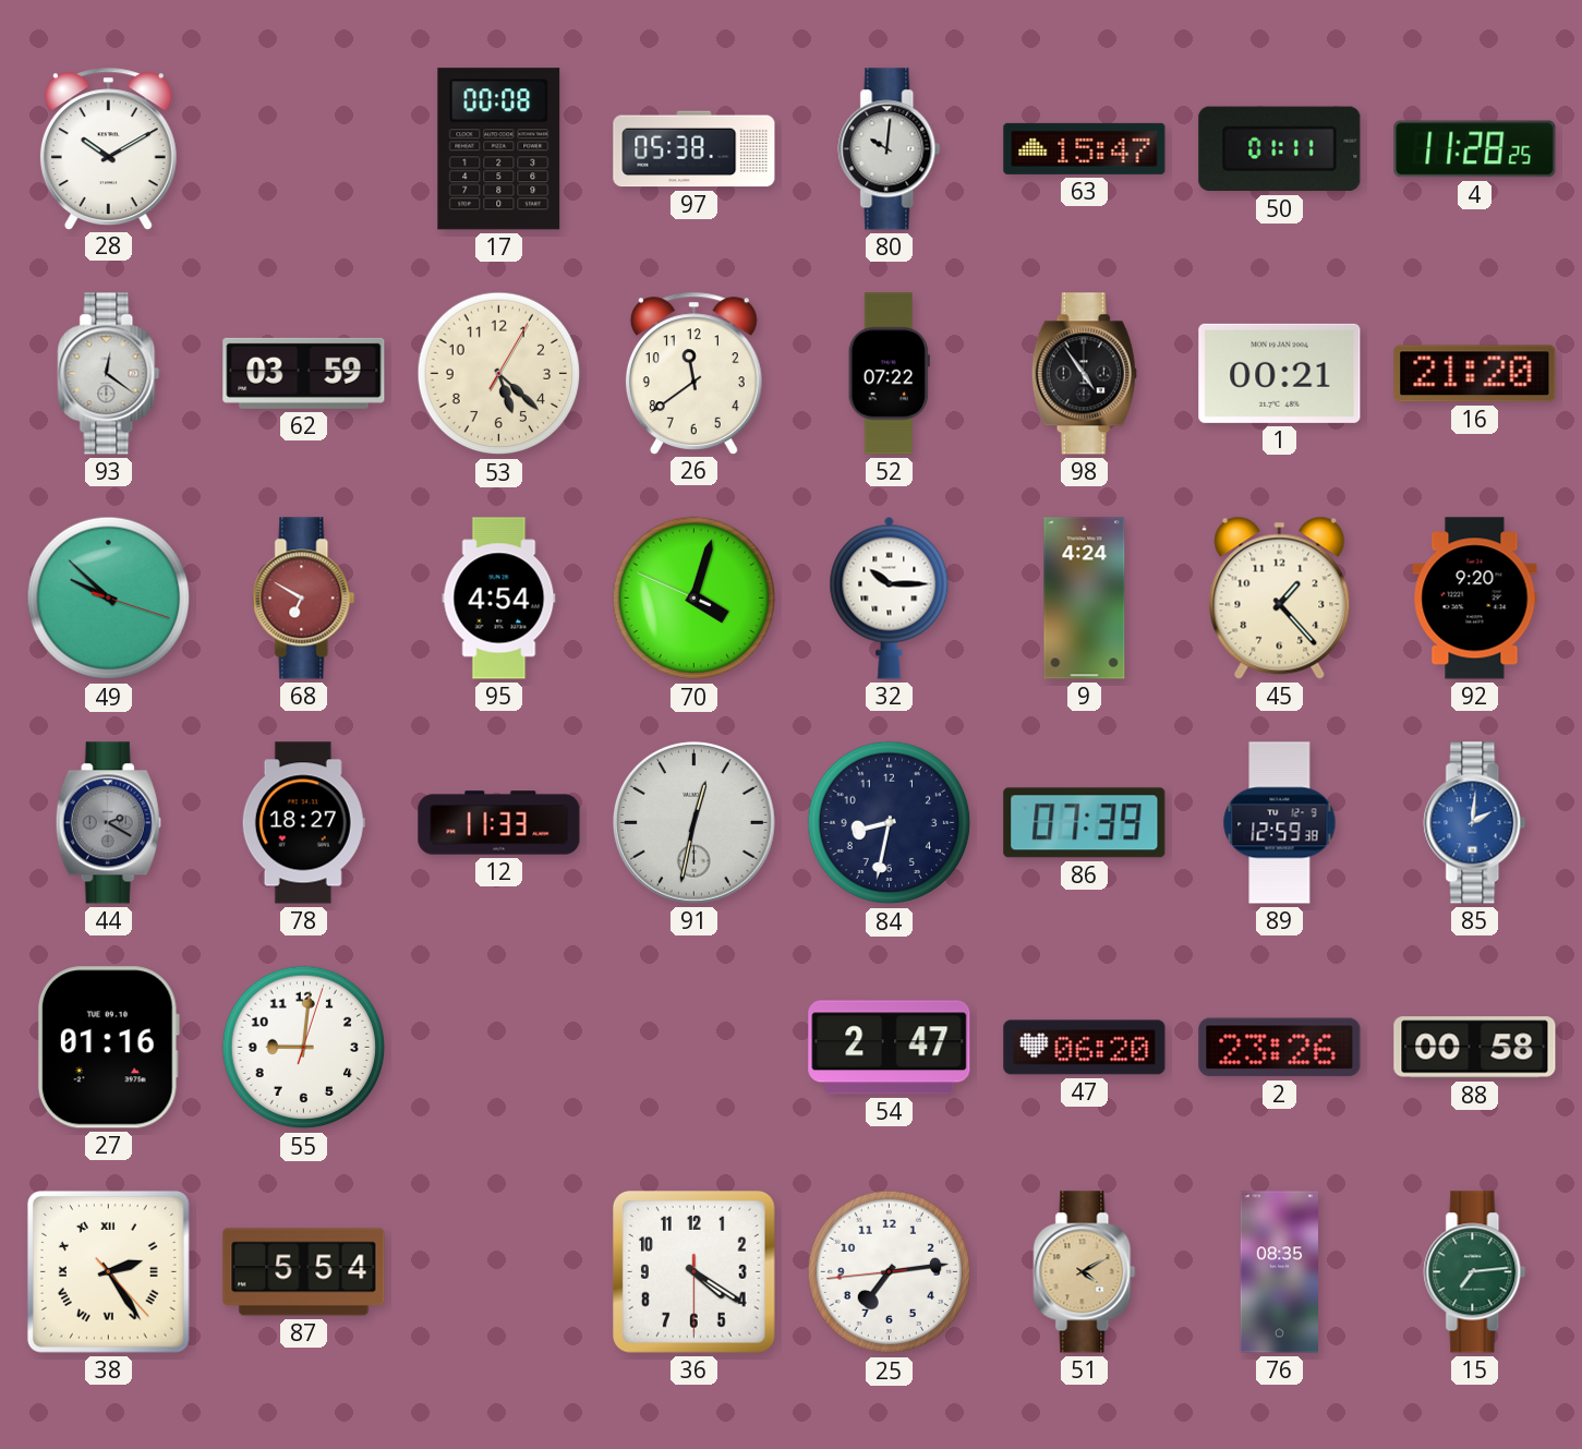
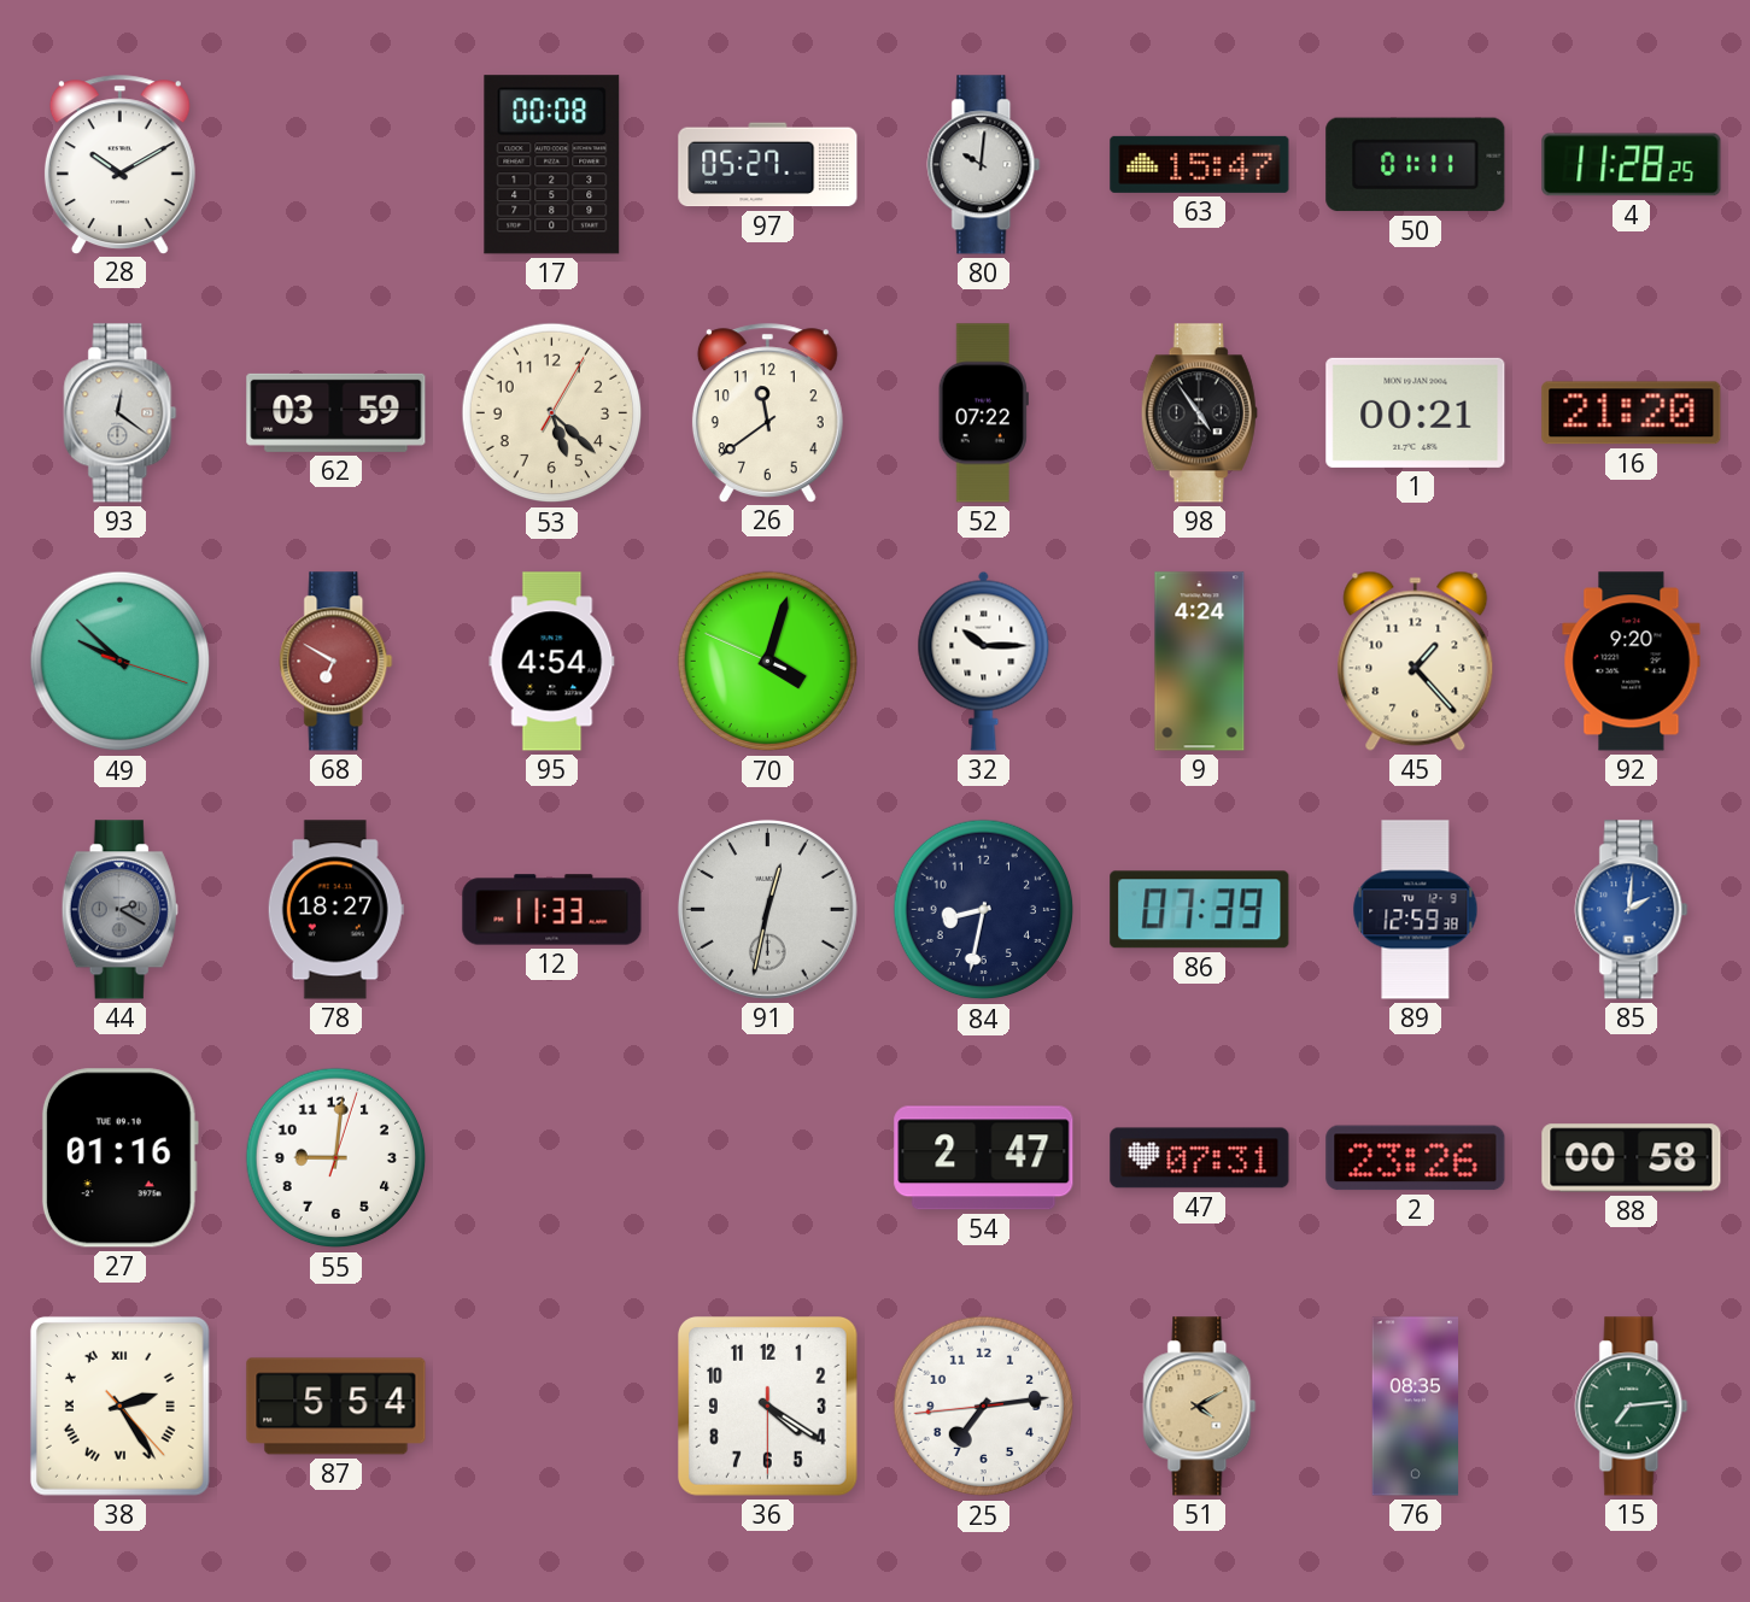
97: 05:38 -> 05:27
47: 06:20 -> 07:31
